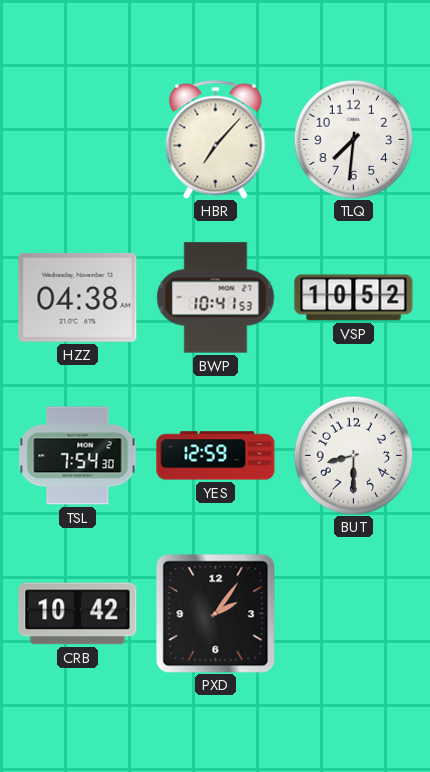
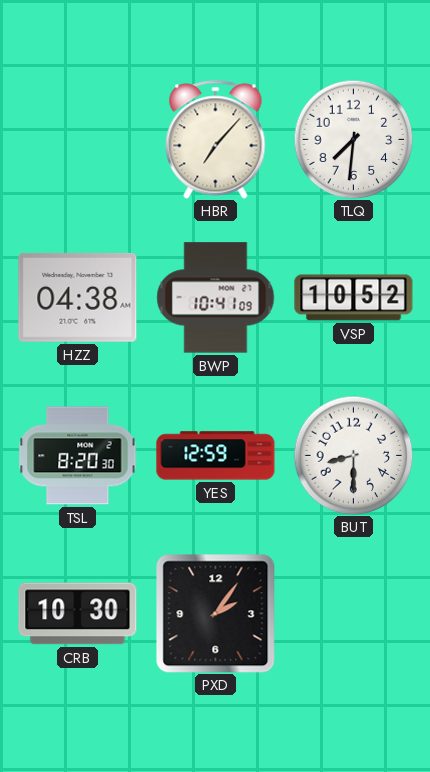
BWP: 10:41:53 -> 10:41:09
TSL: 7:54 -> 8:20
CRB: 10:42 -> 10:30
